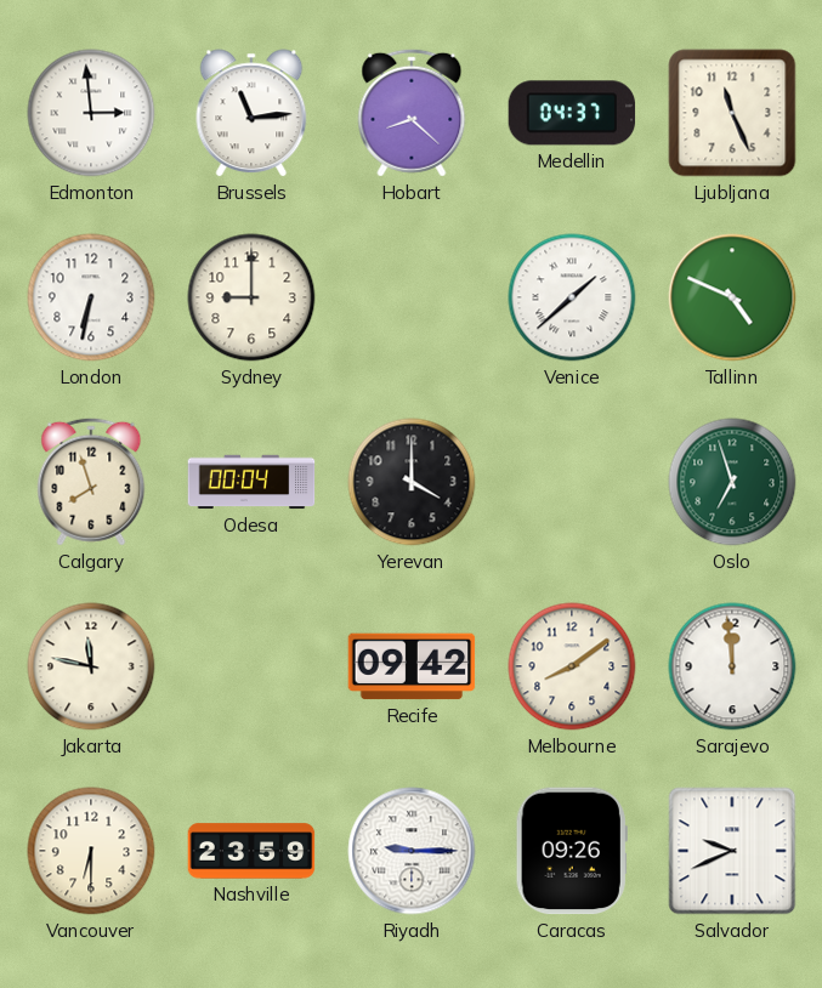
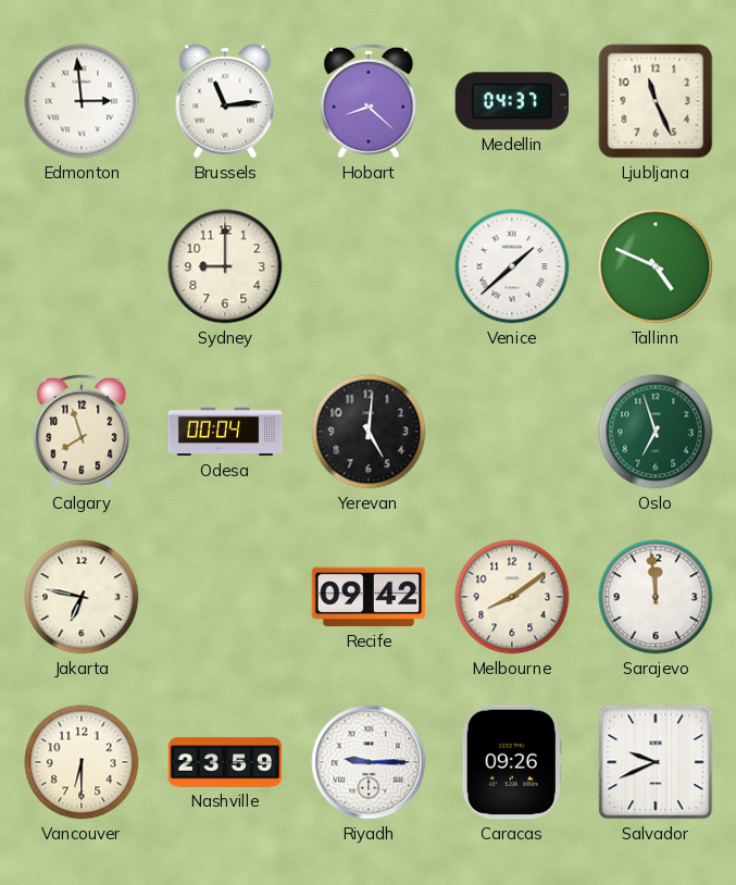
London: 6:32 -> none
Yerevan: 4:00 -> 5:01
Jakarta: 11:47 -> 6:47
